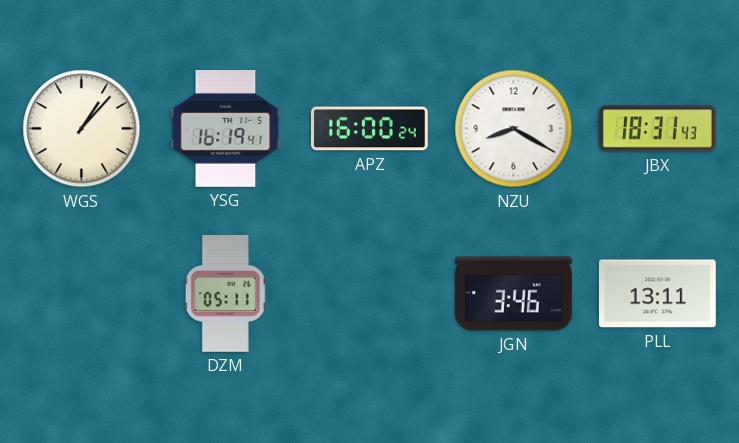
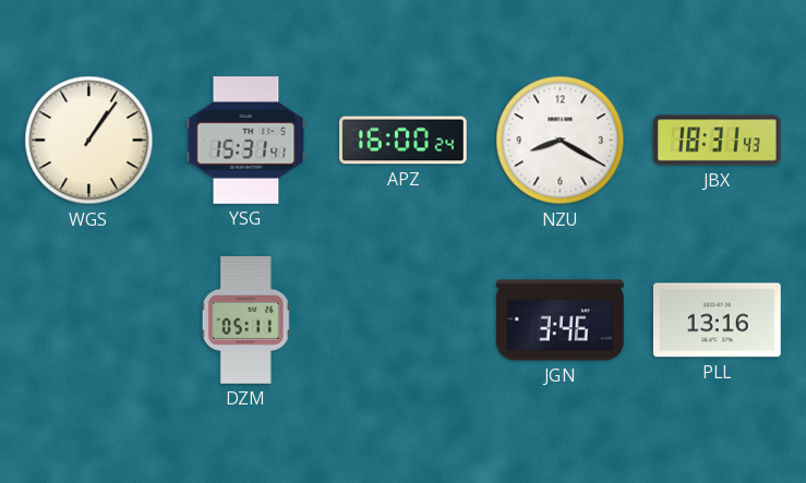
WGS: 1:07 -> 1:06
YSG: 16:19 -> 15:31
PLL: 13:11 -> 13:16
